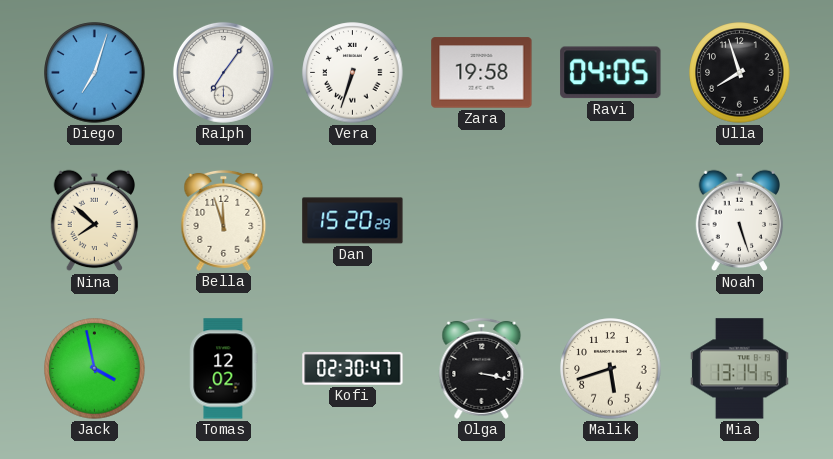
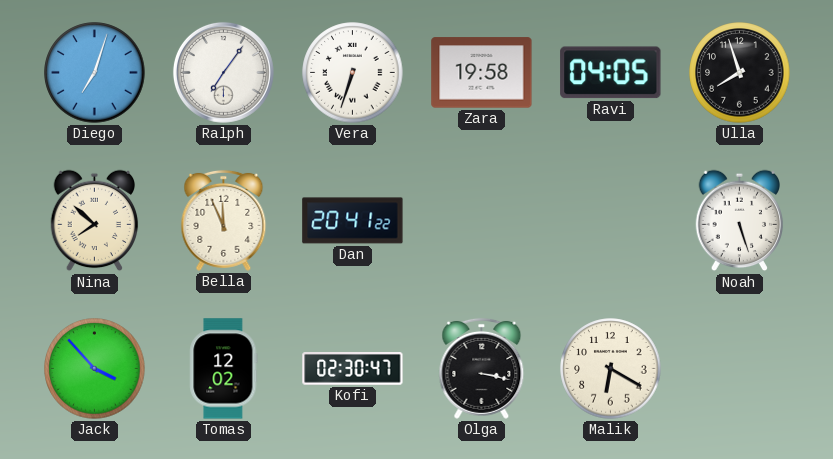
Bella: 11:57 -> 11:56
Dan: 15:20 -> 20:41
Jack: 3:58 -> 3:53
Malik: 5:42 -> 6:20
Mia: 13:14 -> none
